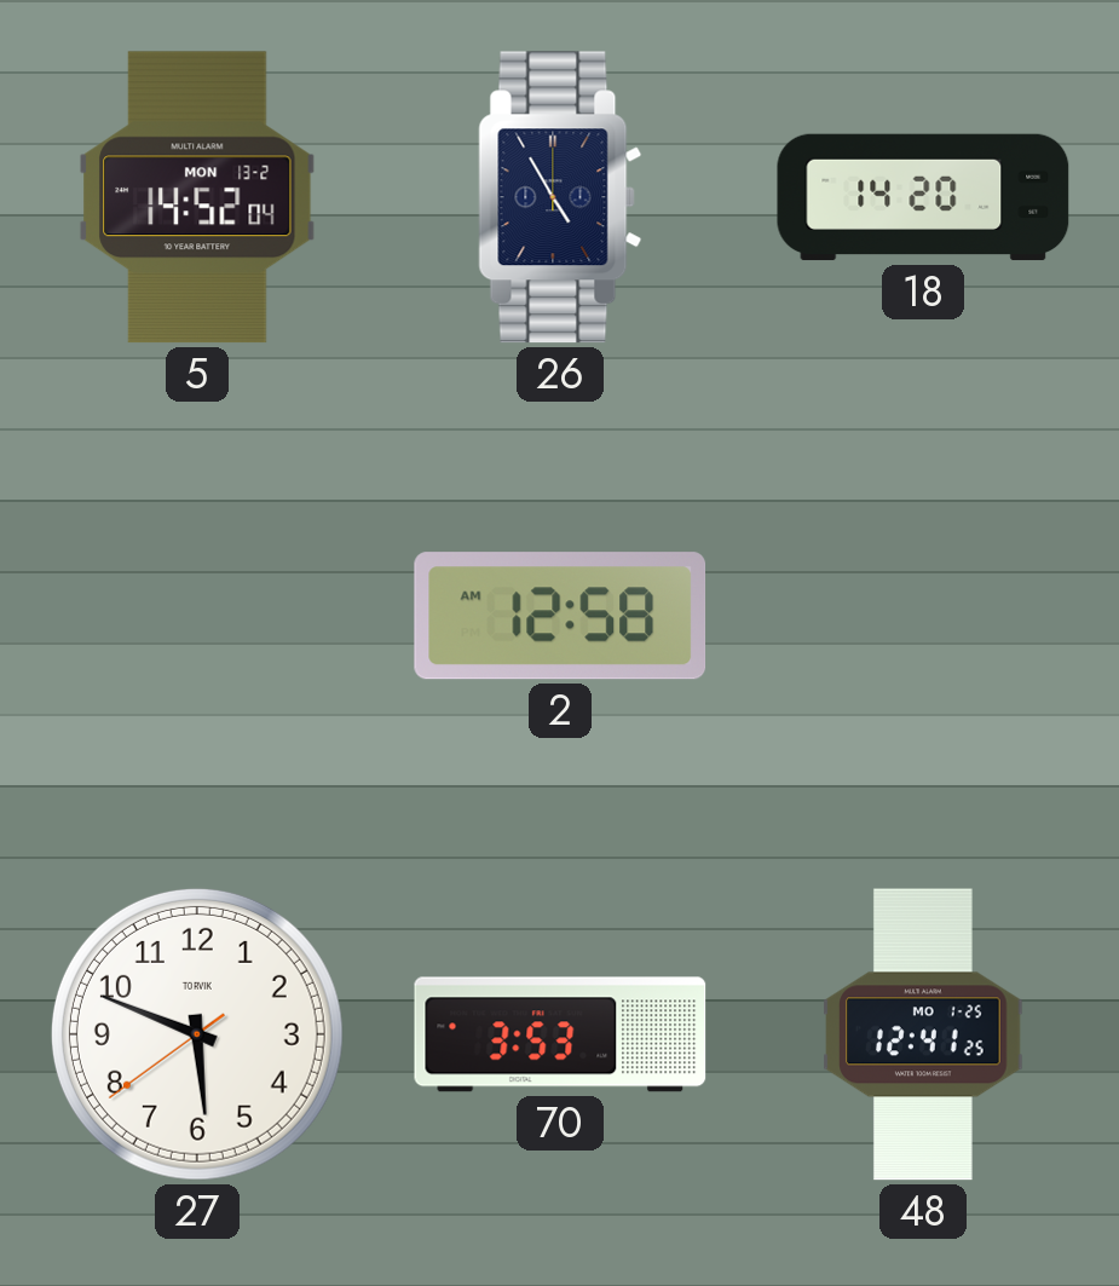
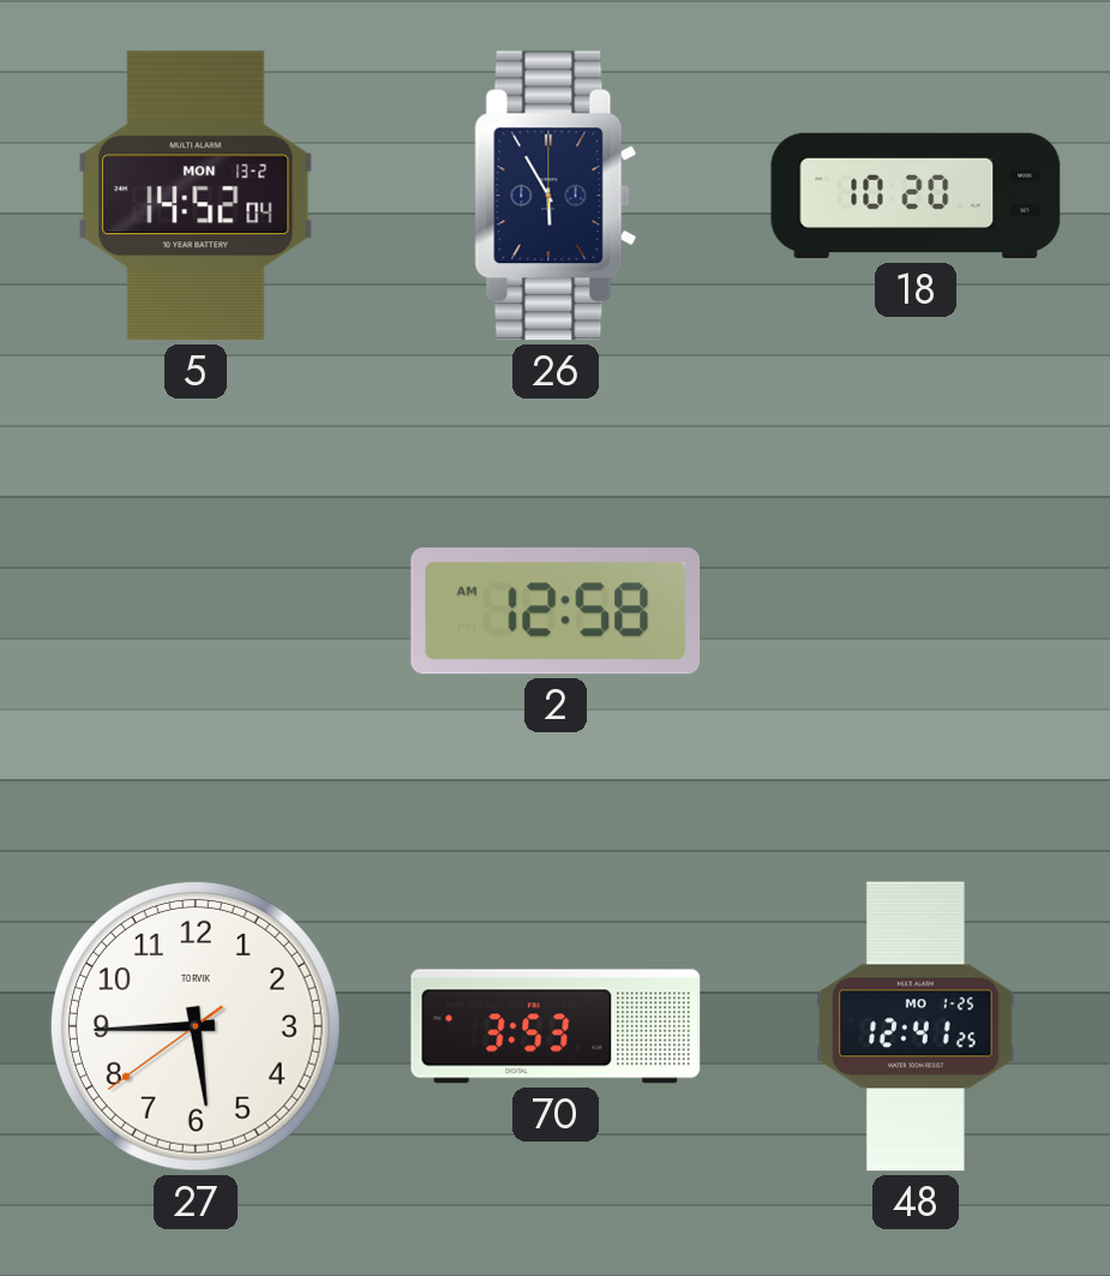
26: 4:55 -> 5:55
18: 14:20 -> 10:20
27: 5:48 -> 5:44
